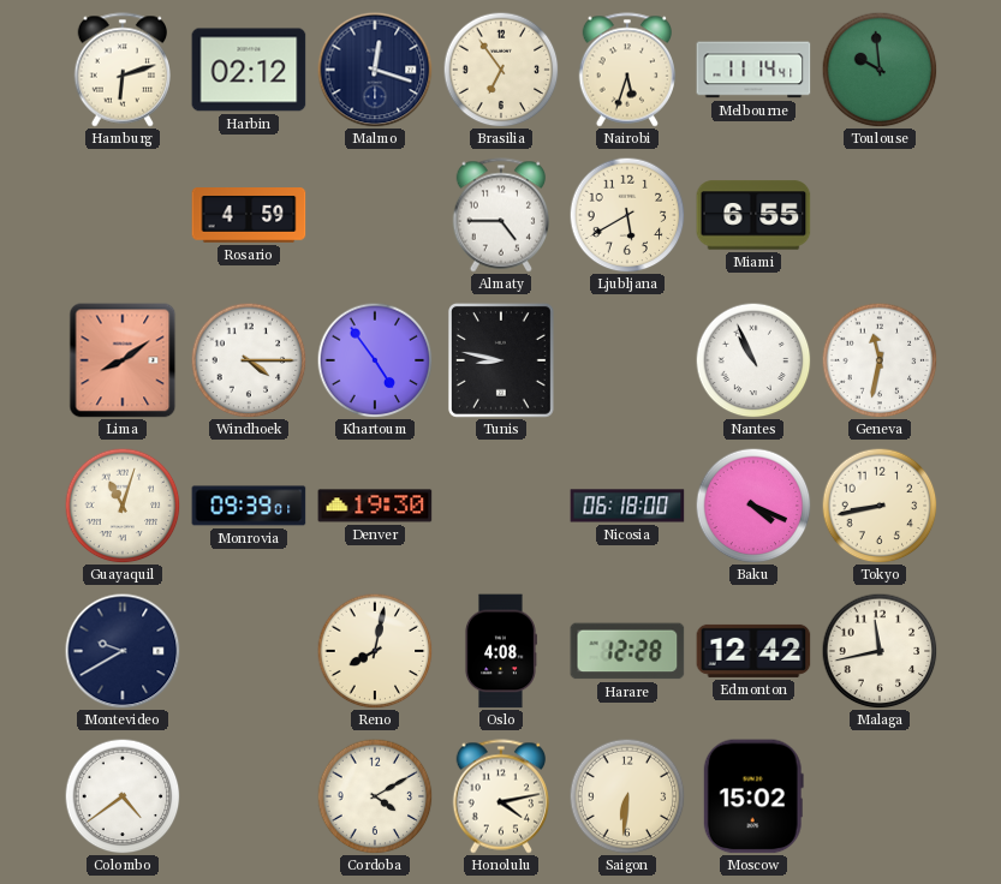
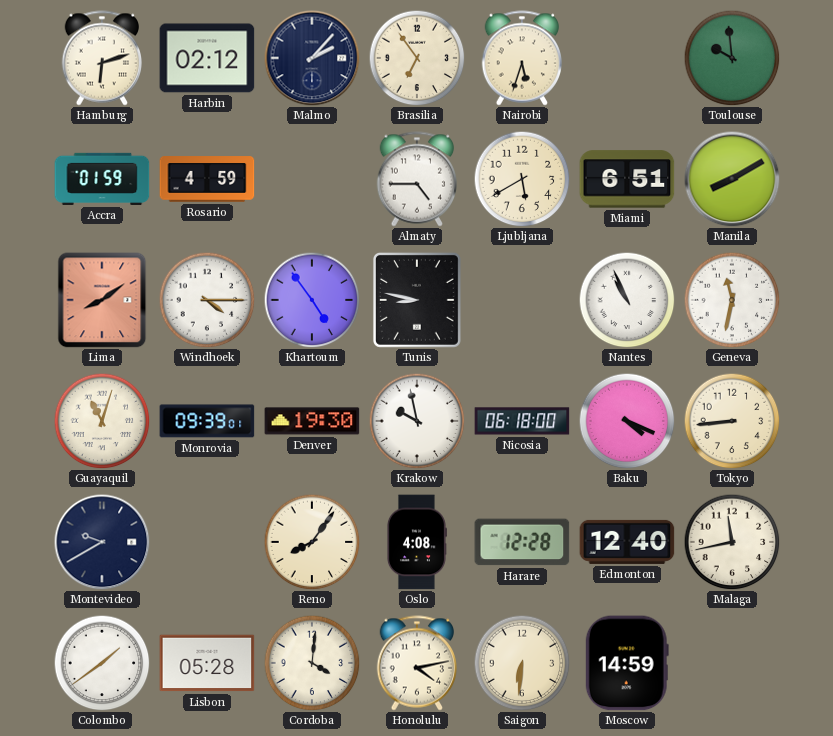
Malmo: 12:18 -> 2:07
Melbourne: 11:14 -> none
Accra: none -> 01:59
Miami: 6:55 -> 6:51
Manila: none -> 8:10
Krakow: none -> 9:58
Tokyo: 8:43 -> 8:44
Reno: 8:02 -> 8:06
Edmonton: 12:42 -> 12:40
Colombo: 4:39 -> 1:39
Lisbon: none -> 05:28
Cordoba: 4:10 -> 4:01
Moscow: 15:02 -> 14:59
